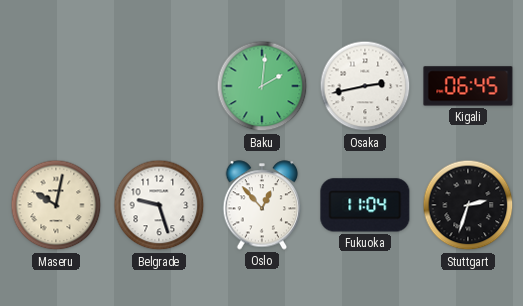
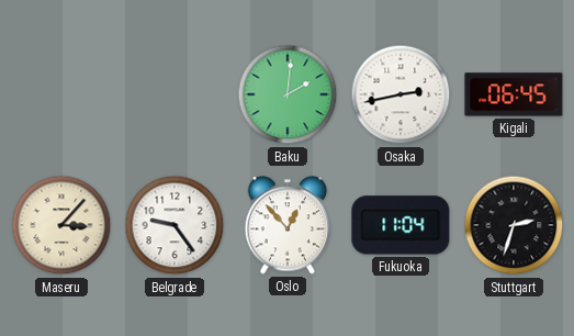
Maseru: 10:02 -> 3:07
Belgrade: 9:27 -> 9:24
